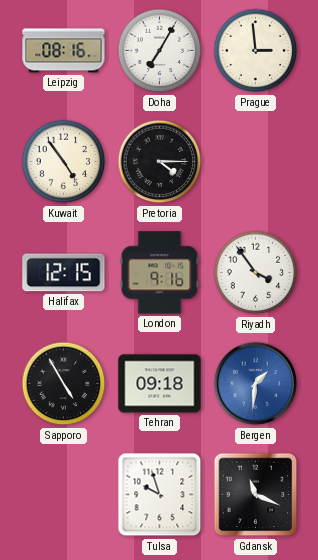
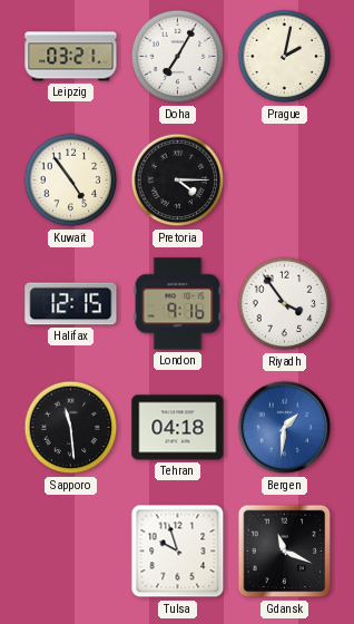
Leipzig: 08:16 -> 03:21
Prague: 2:59 -> 2:02
Sapporo: 4:55 -> 11:29
Tehran: 09:18 -> 04:18
